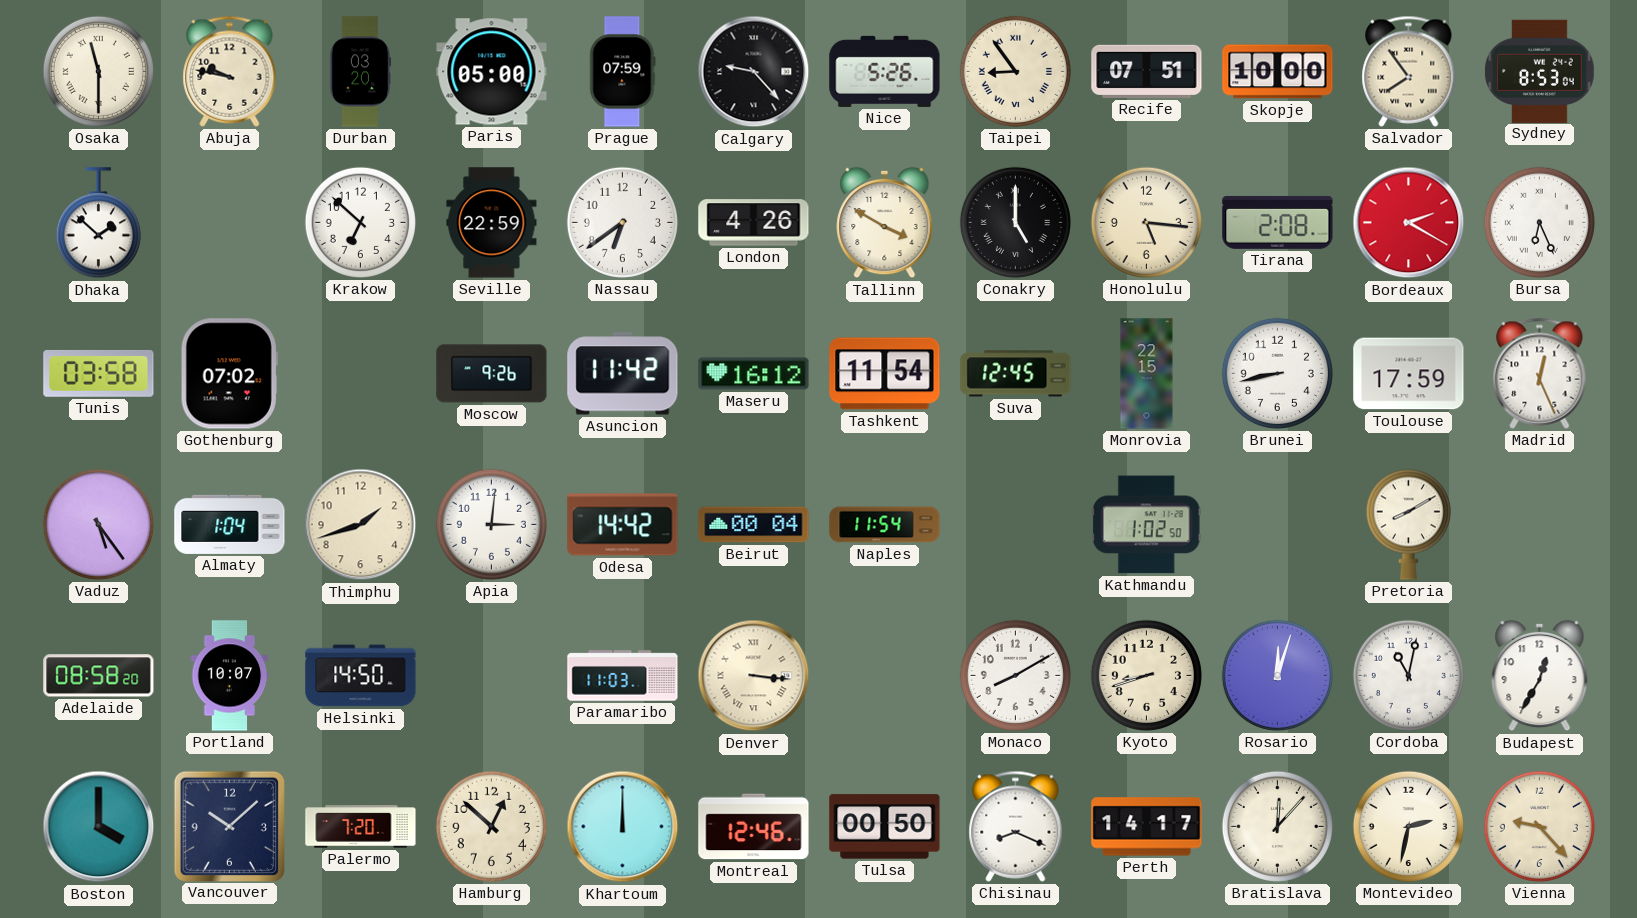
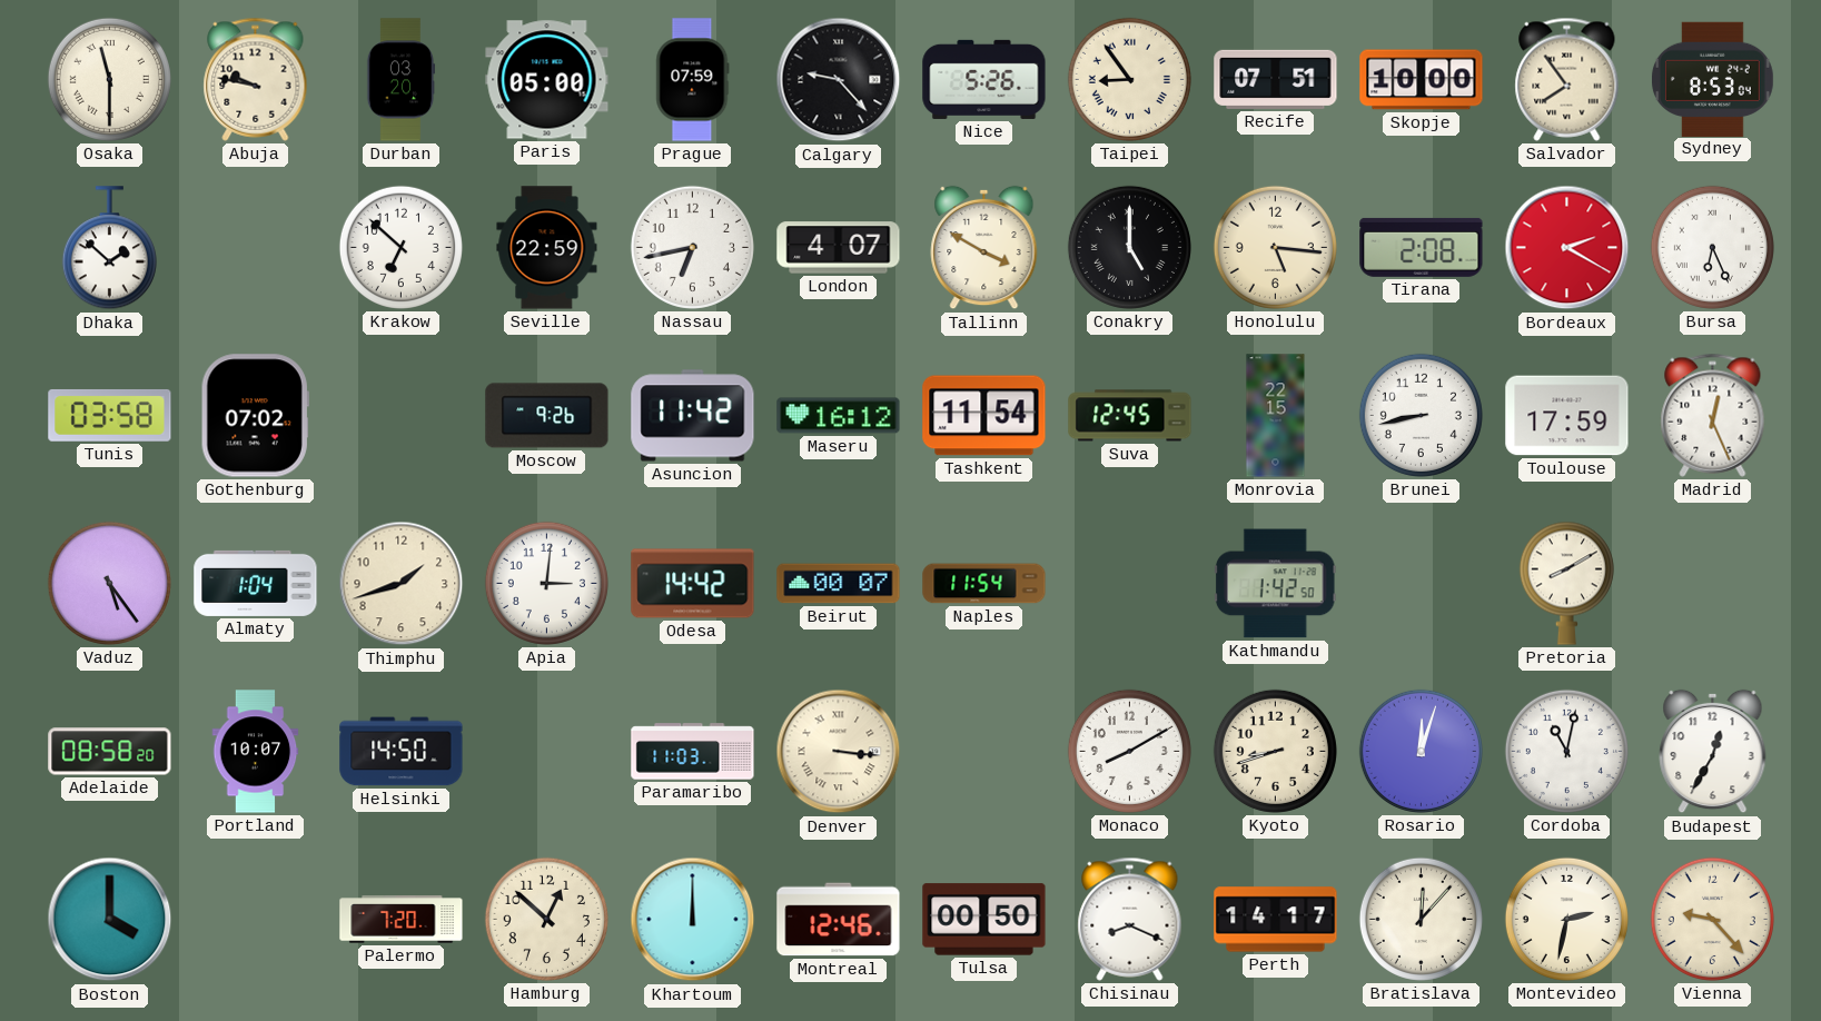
Nassau: 6:39 -> 6:43
London: 4:26 -> 4:07
Beirut: 00:04 -> 00:07
Kathmandu: 1:02 -> 1:42
Vancouver: 10:08 -> none
